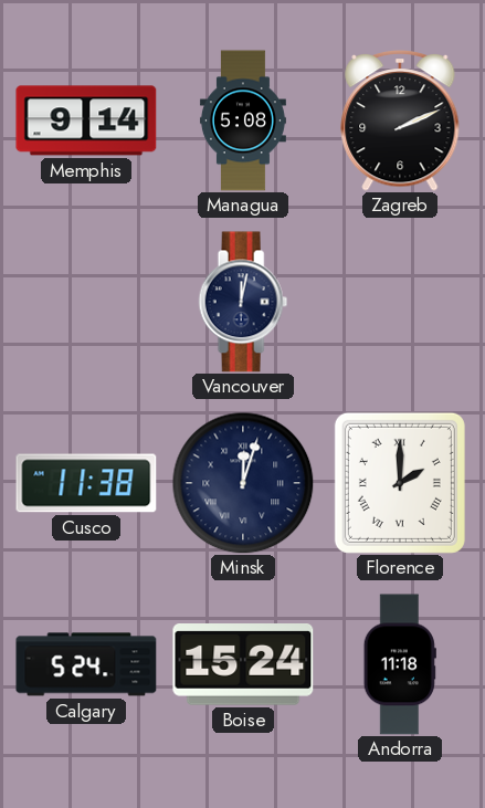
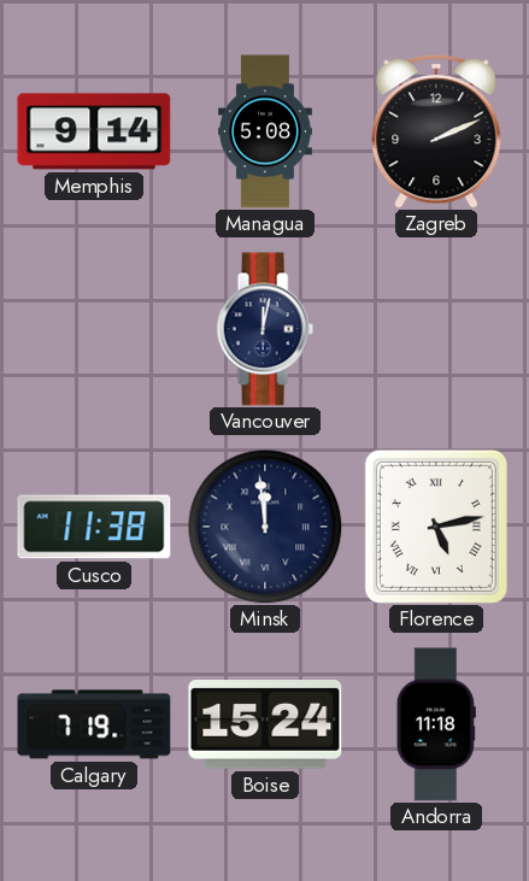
Minsk: 12:03 -> 11:59
Florence: 2:00 -> 5:13
Calgary: 5:24 -> 7:19
